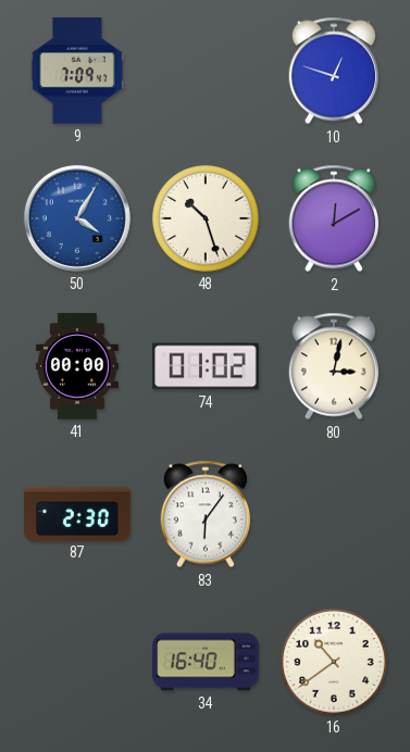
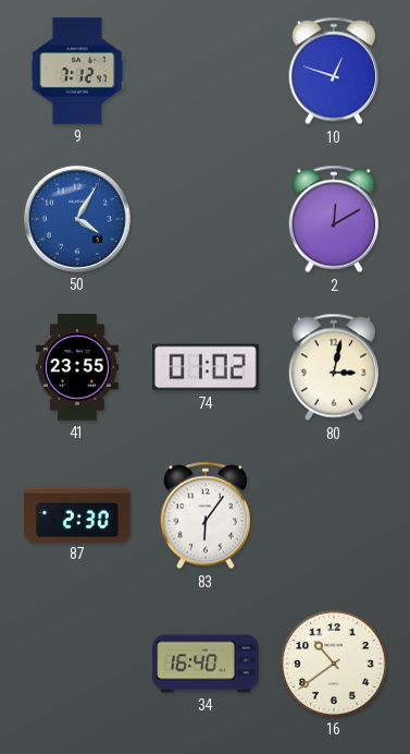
9: 7:09 -> 7:12
48: 10:27 -> none
41: 00:00 -> 23:55
